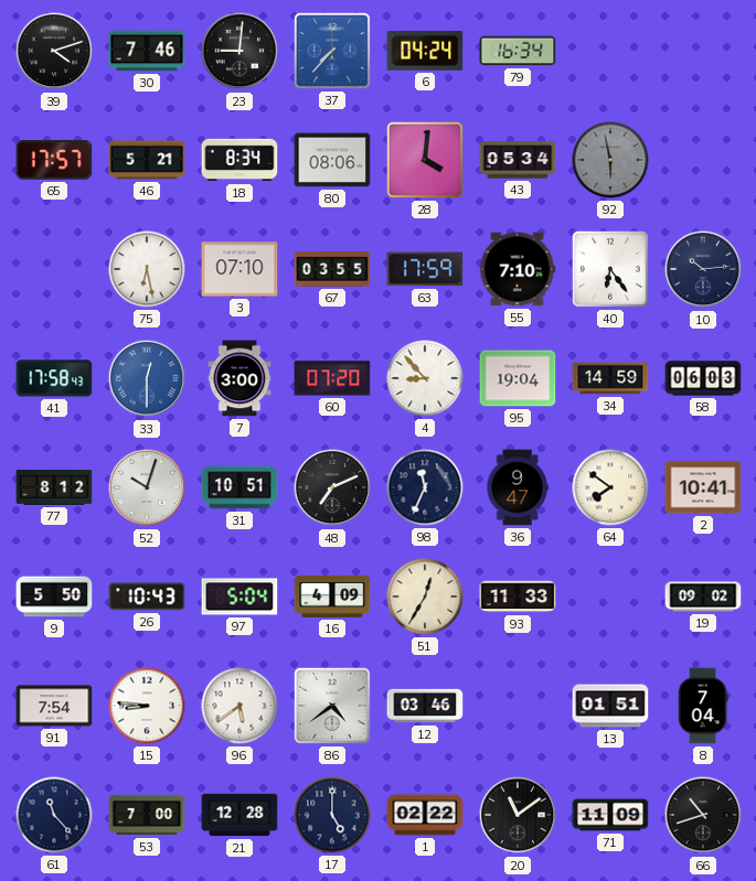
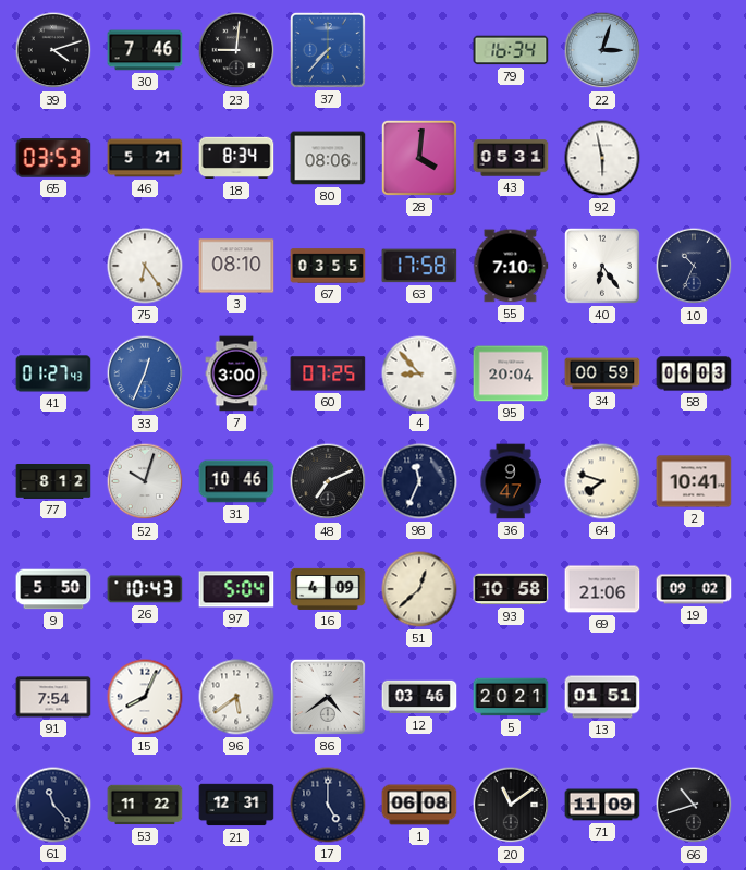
6: 04:24 -> none
22: none -> 3:03
65: 17:57 -> 03:53
43: 05:34 -> 05:31
92 dial: grey -> white
75: 6:28 -> 6:24
3: 07:10 -> 08:10
63: 17:59 -> 17:58
10: 10:14 -> 10:34
41: 17:58 -> 01:27
33: 12:30 -> 12:34
60: 07:20 -> 07:25
95: 19:04 -> 20:04
34: 14:59 -> 00:59
31: 10:51 -> 10:46
64: 7:51 -> 7:48
51: 12:35 -> 12:38
93: 11:33 -> 10:58
69: none -> 21:06
15: 8:46 -> 8:04
5: none -> 20:21
8: 7:04 -> none
53: 7:00 -> 11:22
21: 12:28 -> 12:31
1: 02:22 -> 06:08
